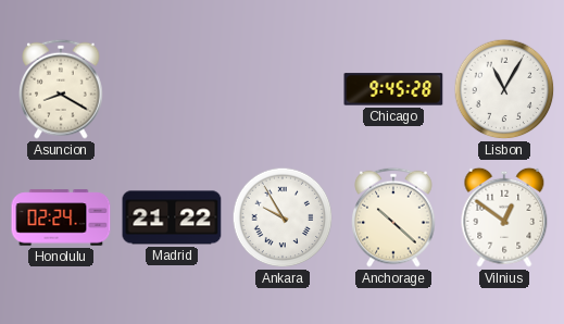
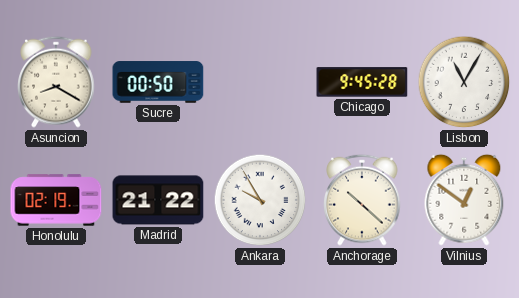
Sucre: none -> 00:50
Honolulu: 02:24 -> 02:19
